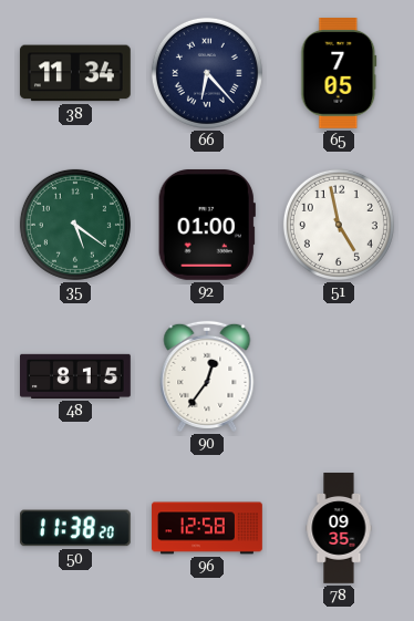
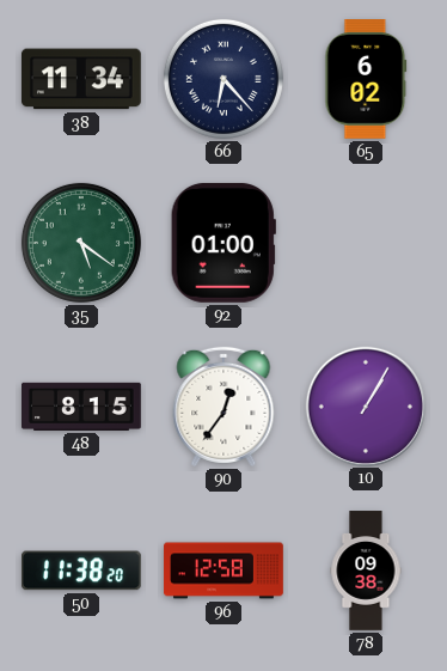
65: 7:05 -> 6:02
51: 4:58 -> none
10: none -> 1:05
78: 09:35 -> 09:38
